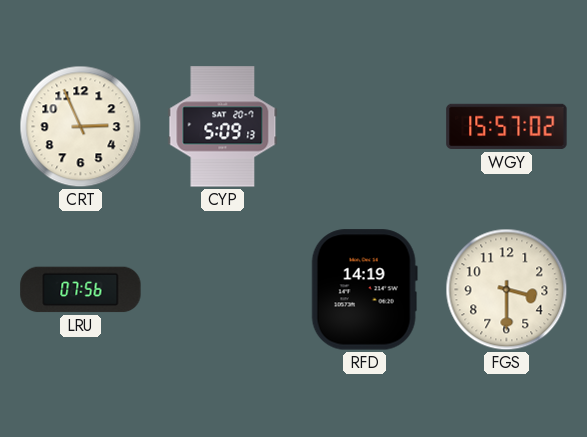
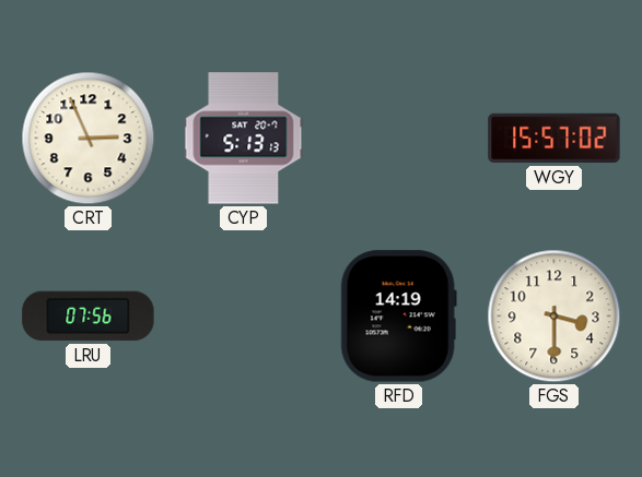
CYP: 5:09 -> 5:13
